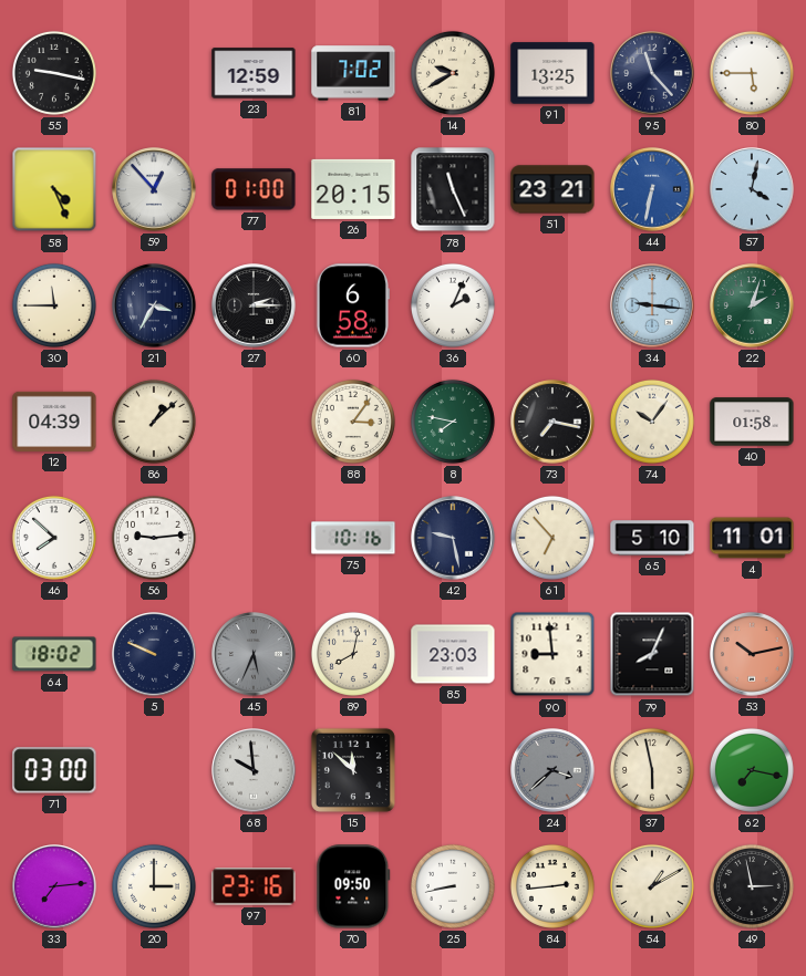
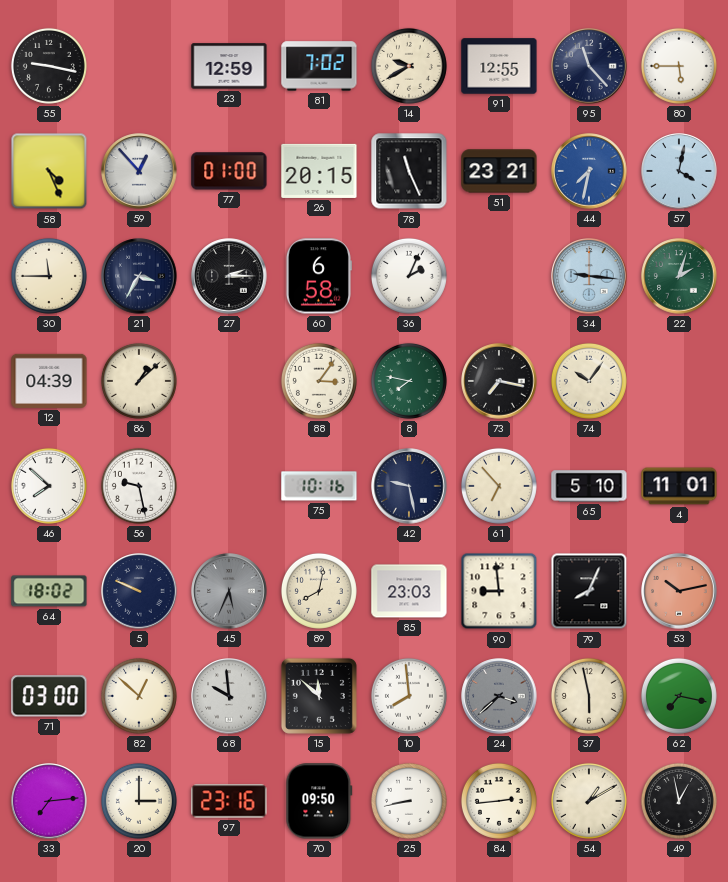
91: 13:25 -> 12:55
44: 6:32 -> 7:32
40: 01:58 -> none
56: 9:14 -> 9:28
82: none -> 12:52
10: none -> 7:59
49: 2:58 -> 12:58
